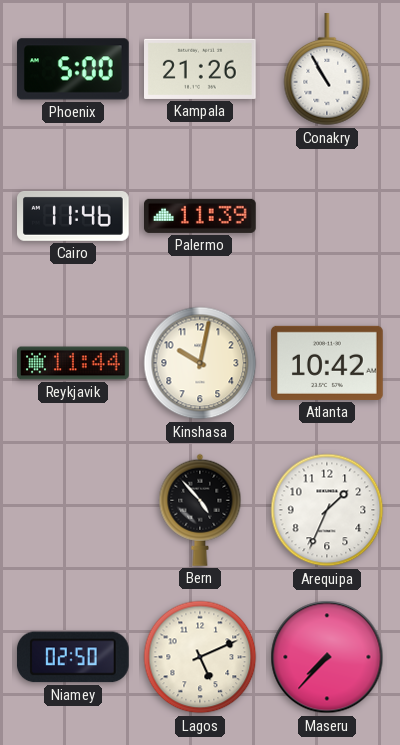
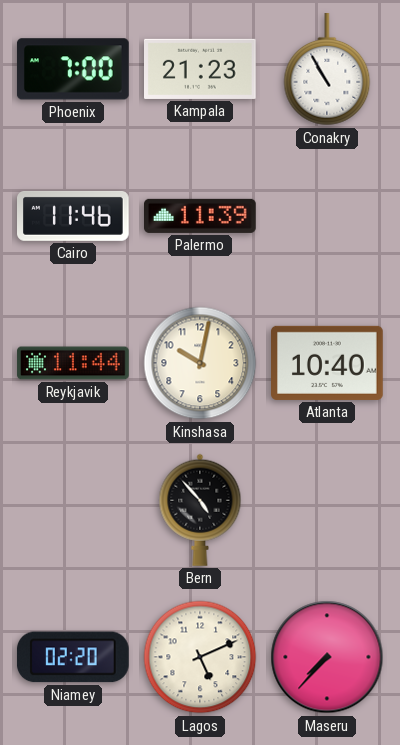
Phoenix: 5:00 -> 7:00
Kampala: 21:26 -> 21:23
Atlanta: 10:42 -> 10:40
Arequipa: 1:34 -> none
Niamey: 02:50 -> 02:20
